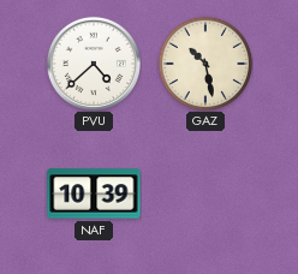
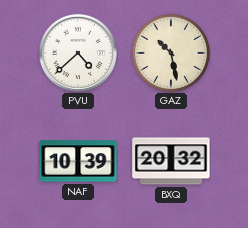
BXQ: none -> 20:32
